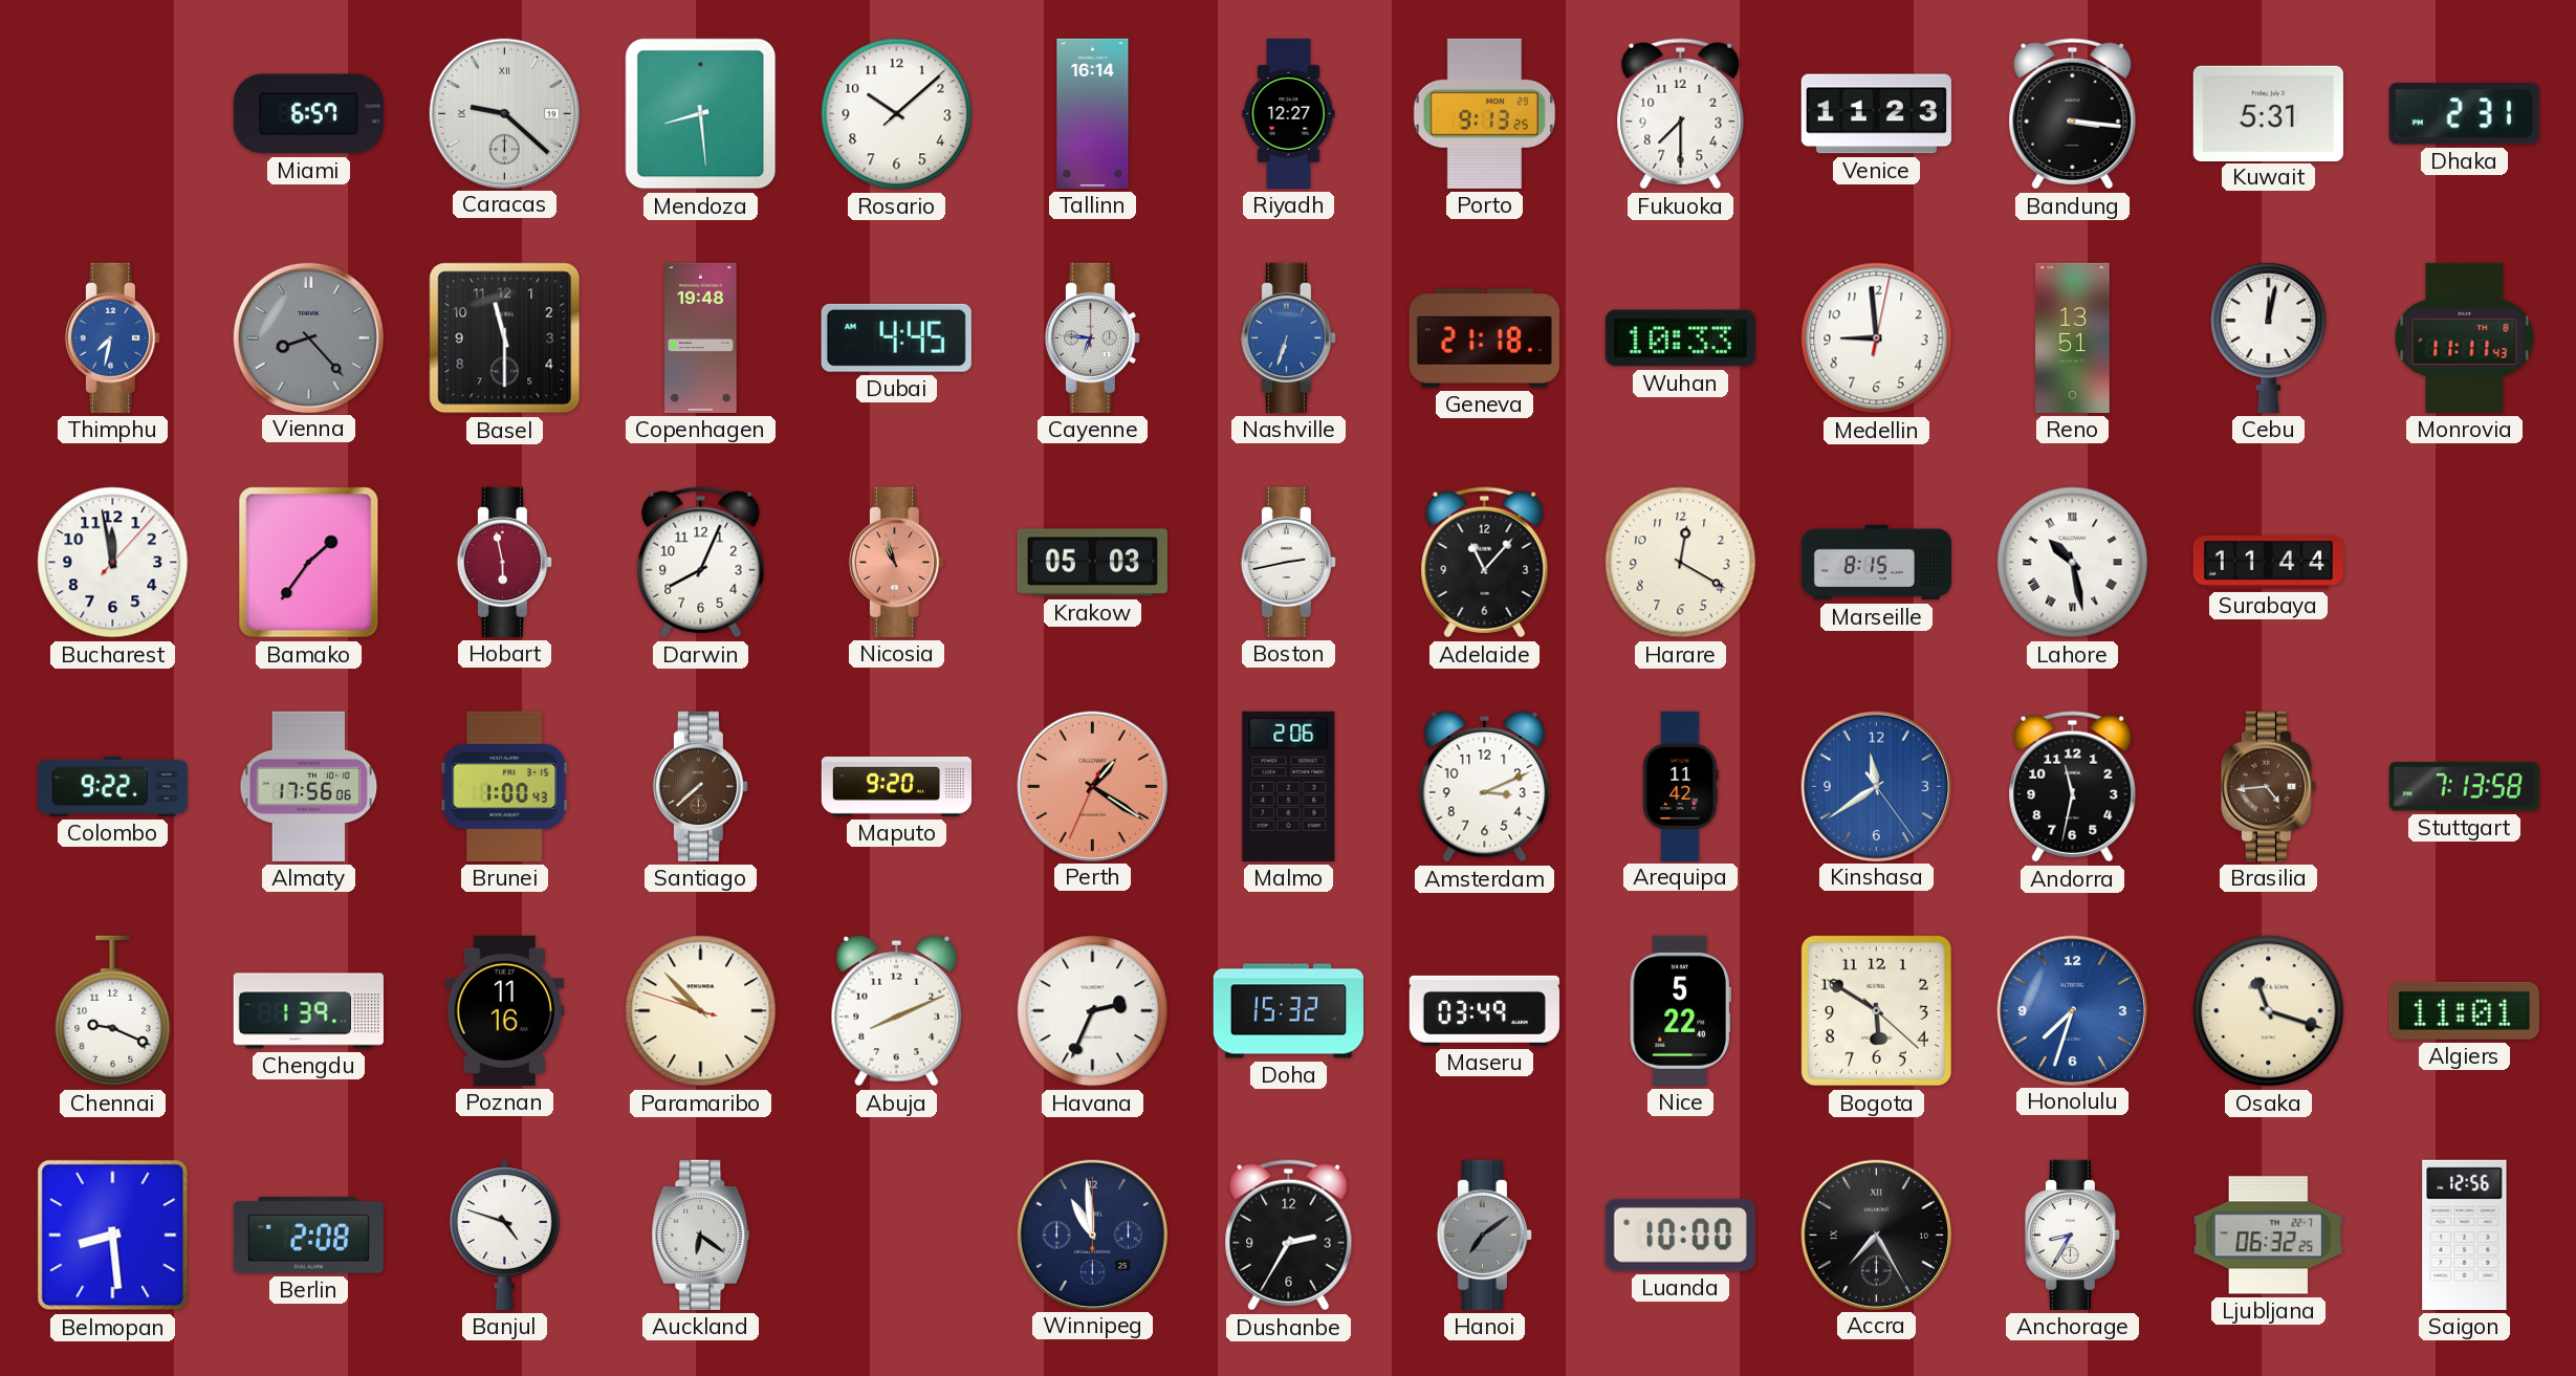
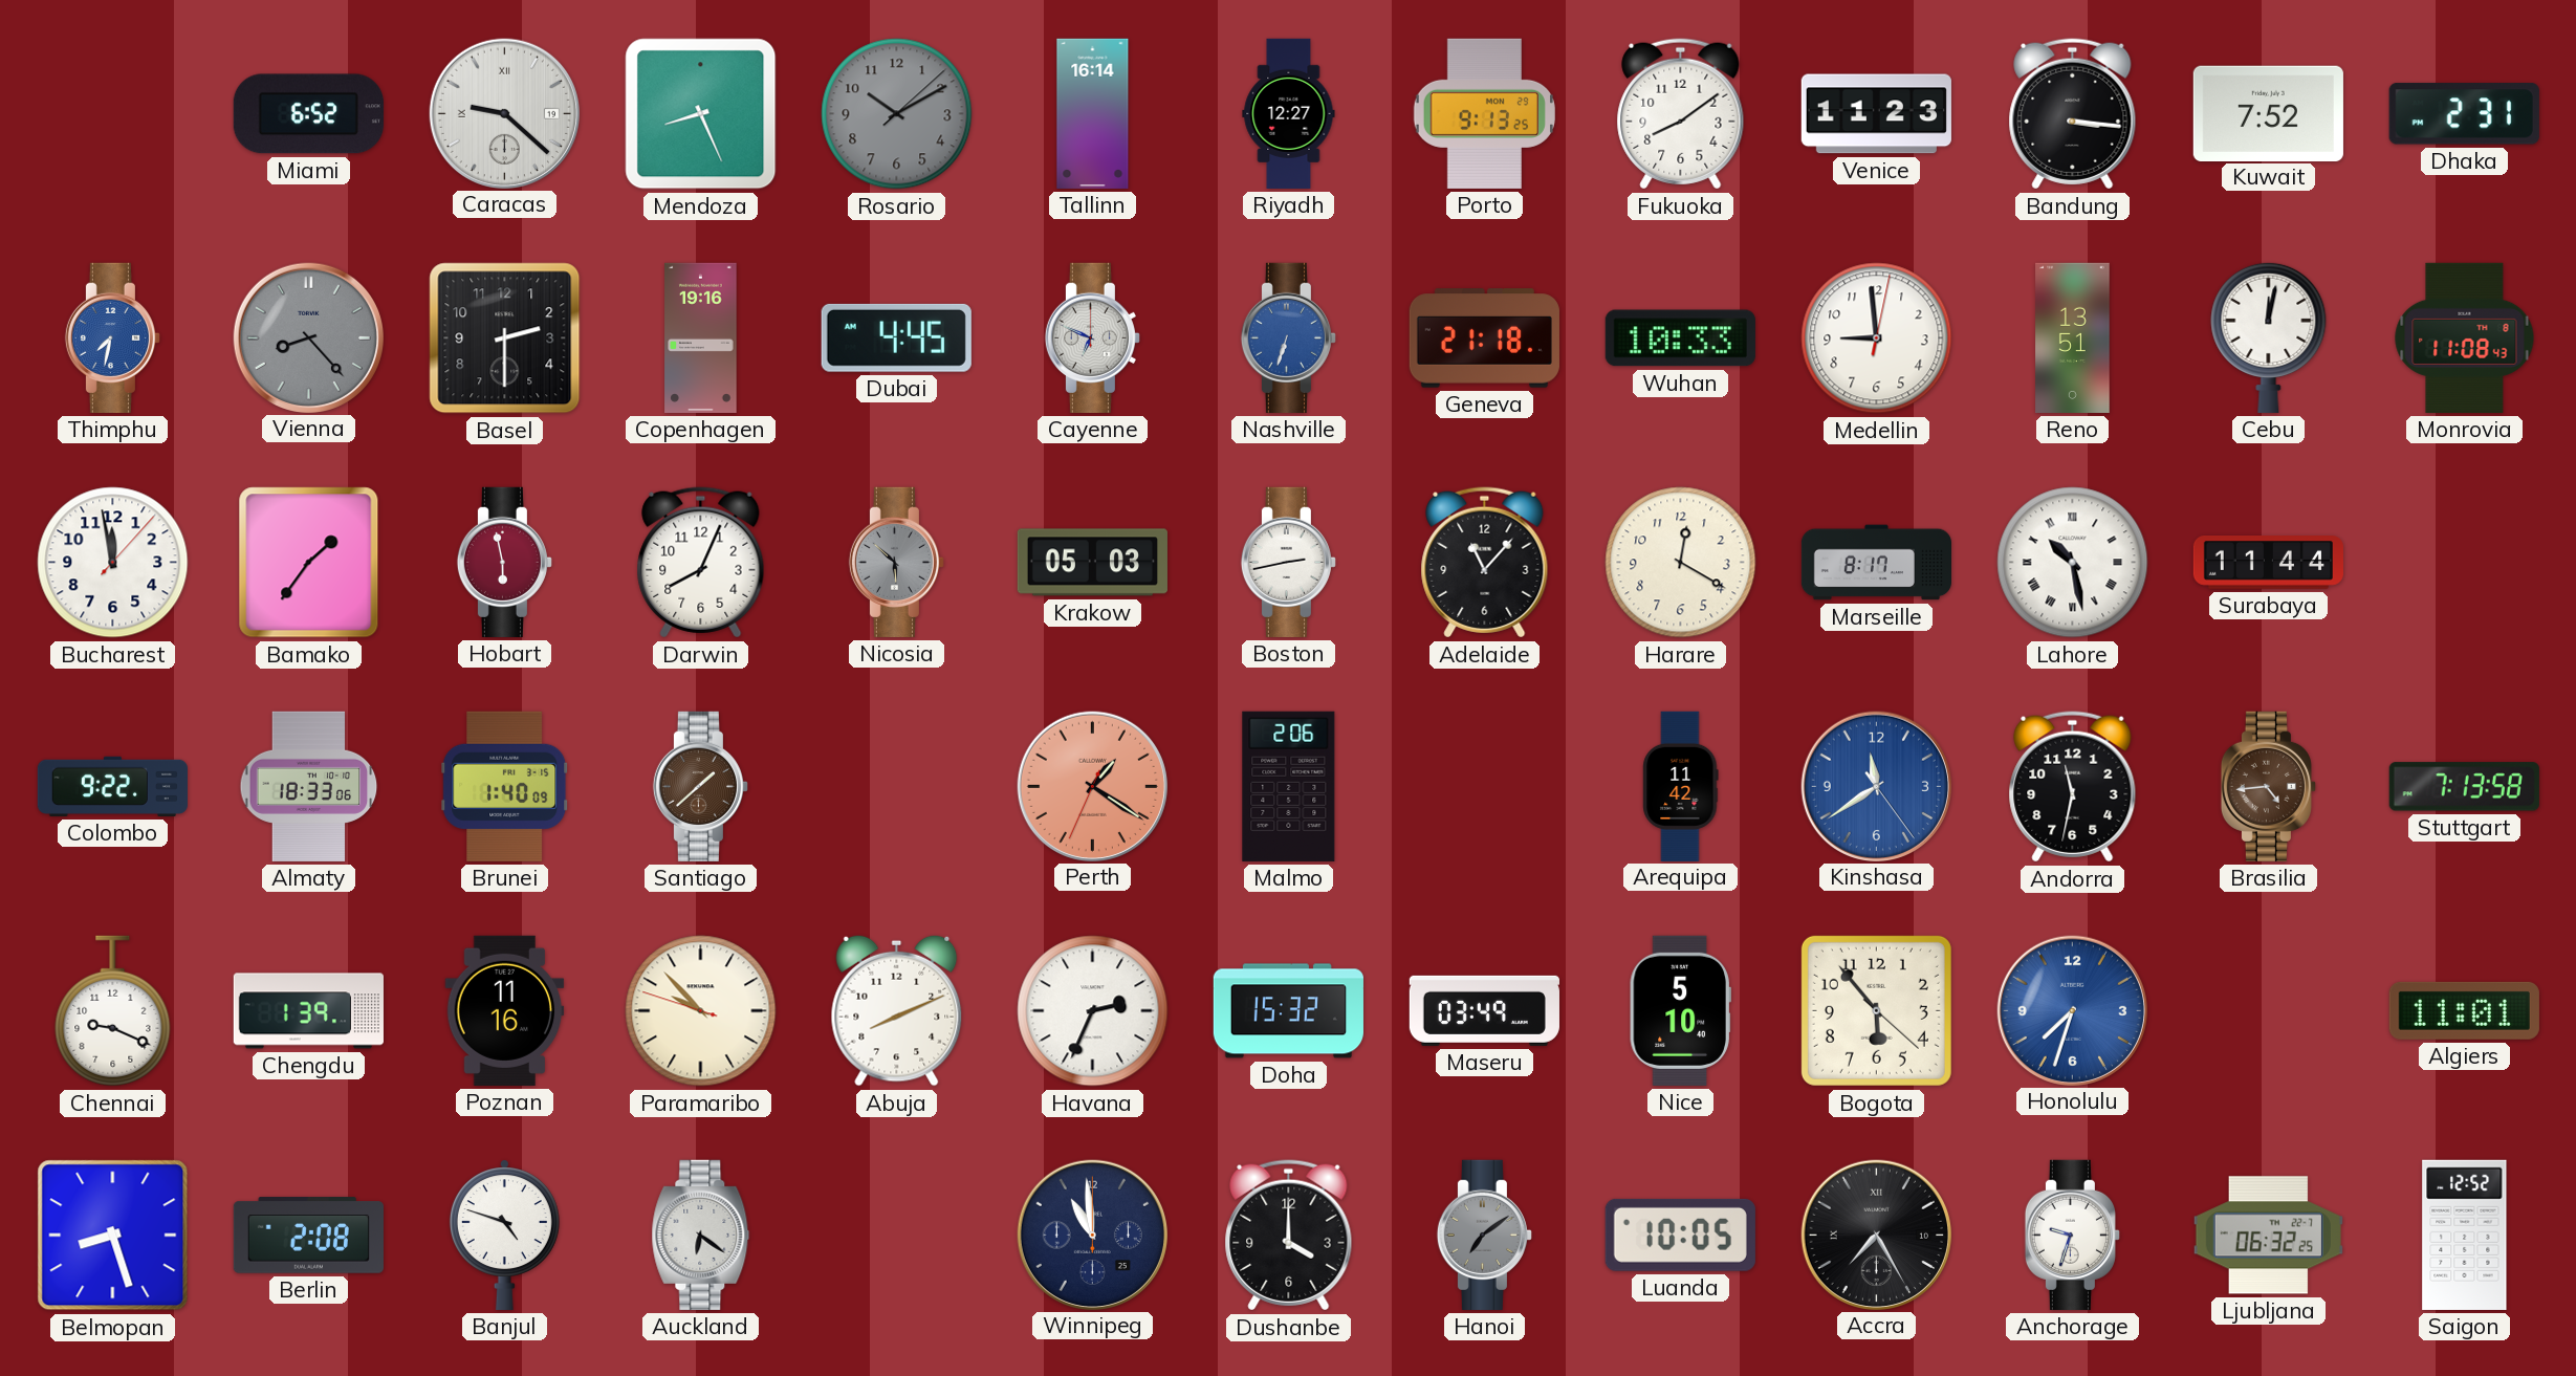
Miami: 6:57 -> 6:52
Mendoza: 8:29 -> 8:26
Rosario: 10:08 -> 10:10
Rosario dial: white -> grey
Fukuoka: 7:30 -> 8:09
Kuwait: 5:31 -> 7:52
Basel: 11:30 -> 2:30
Copenhagen: 19:48 -> 19:16
Cayenne: 6:46 -> 6:49
Monrovia: 11:11 -> 11:08
Nicosia: 10:57 -> 5:52
Nicosia dial: salmon -> grey
Marseille: 8:15 -> 8:17
Almaty: 17:56 -> 18:33
Brunei: 1:00 -> 1:40
Santiago: 7:38 -> 1:38
Maputo: 9:20 -> none
Amsterdam: 3:11 -> none
Nice: 5:22 -> 5:10
Bogota: 5:50 -> 5:53
Osaka: 11:18 -> none
Belmopan: 8:29 -> 8:27
Dushanbe: 2:35 -> 4:00
Luanda: 10:00 -> 10:05
Anchorage: 8:35 -> 9:33
Saigon: 12:56 -> 12:52
